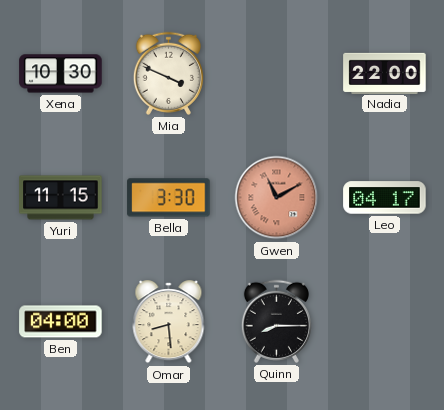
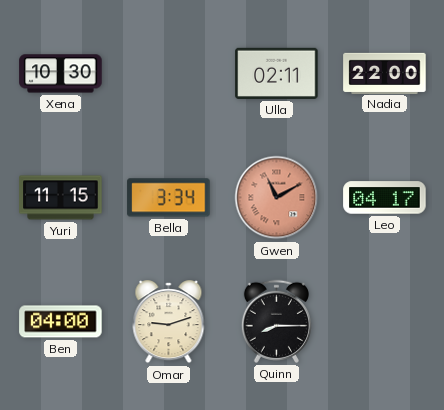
Mia: 3:49 -> none
Ulla: none -> 02:11
Bella: 3:30 -> 3:34
Omar: 8:29 -> 9:12
